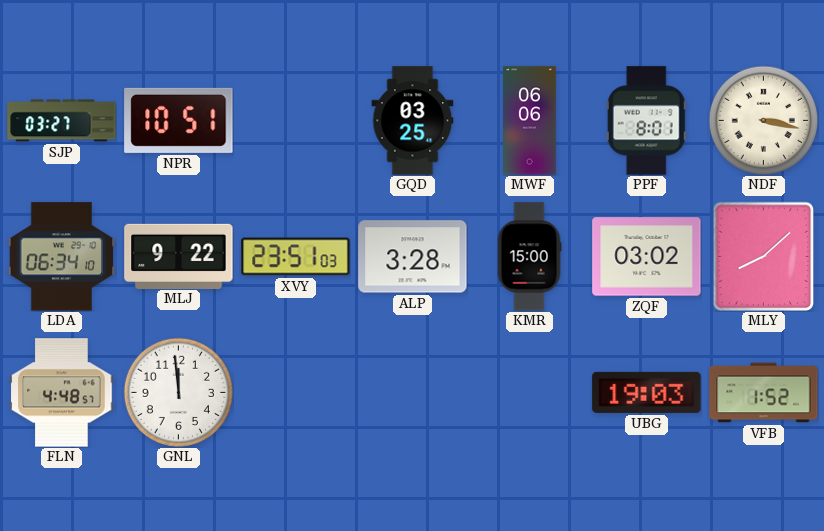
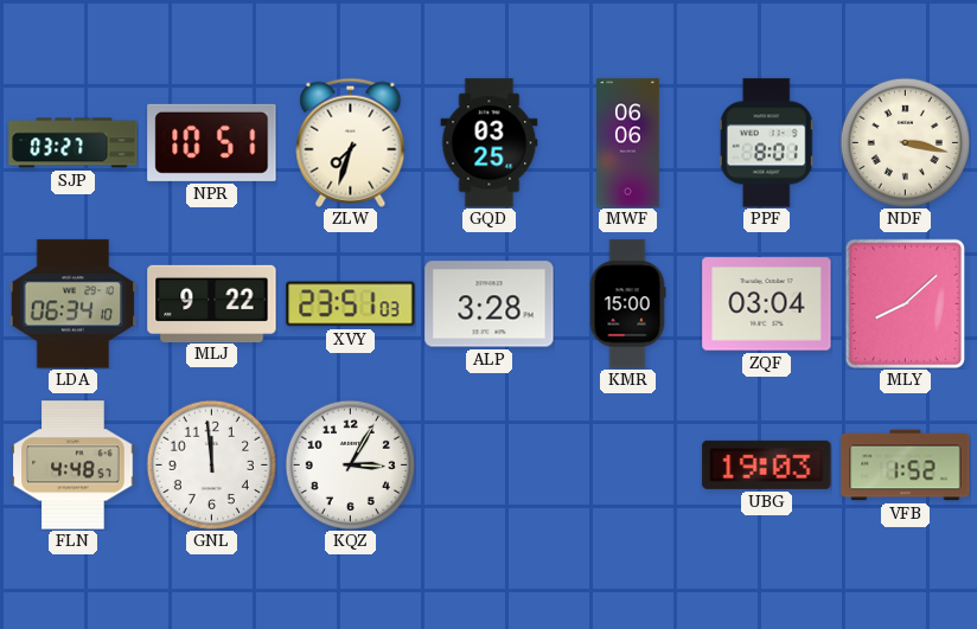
ZLW: none -> 7:33
ZQF: 03:02 -> 03:04
KQZ: none -> 3:05
